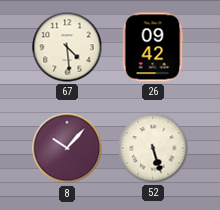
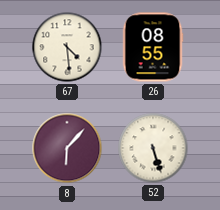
26: 09:42 -> 08:55
8: 10:07 -> 6:07
